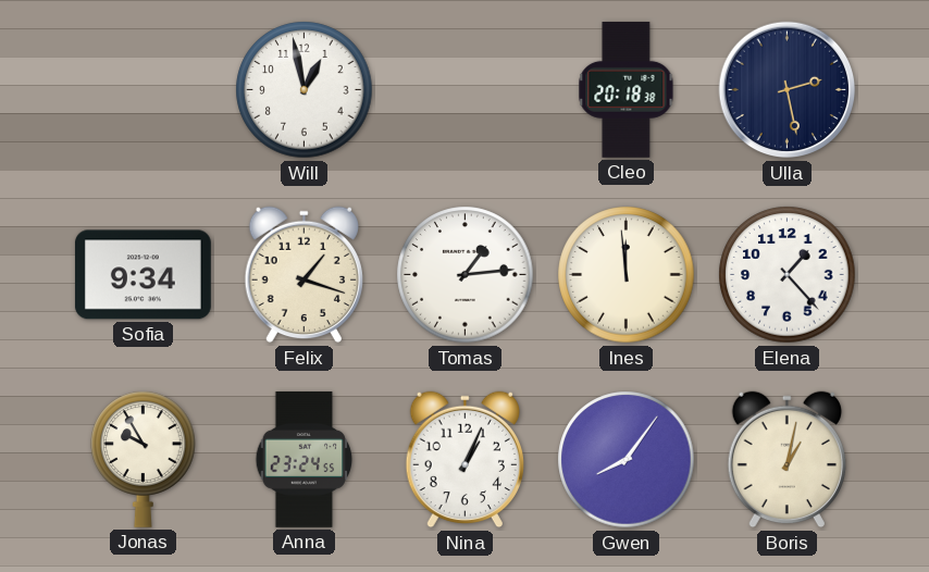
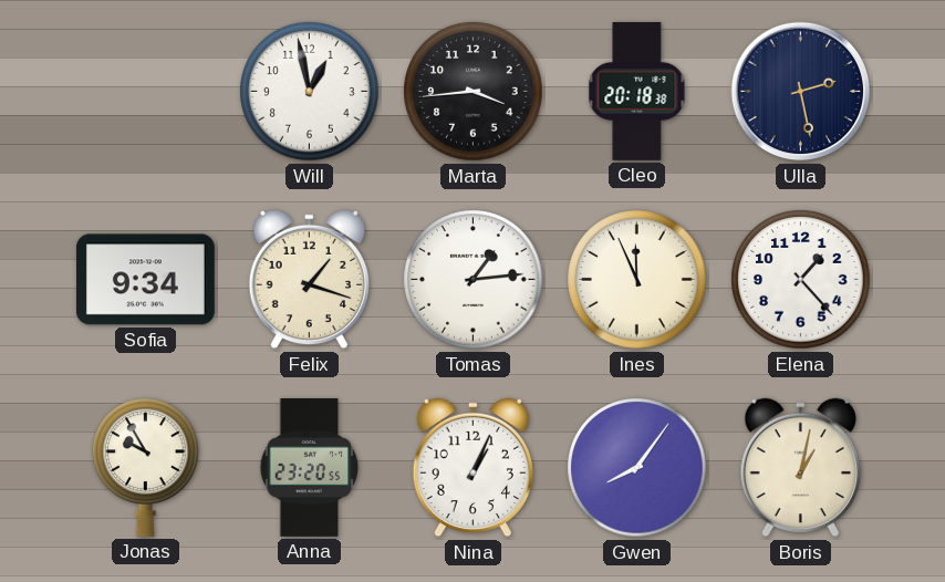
Marta: none -> 3:44
Ines: 11:59 -> 11:56
Anna: 23:24 -> 23:20
